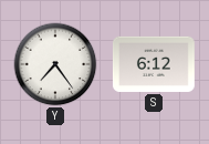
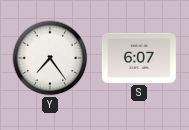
S: 6:12 -> 6:07
